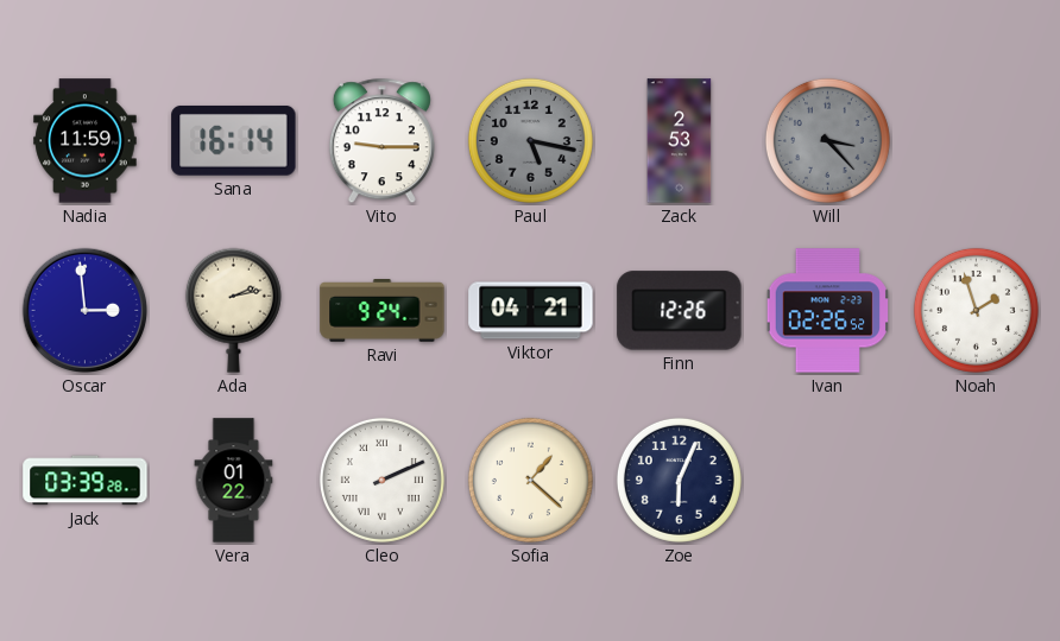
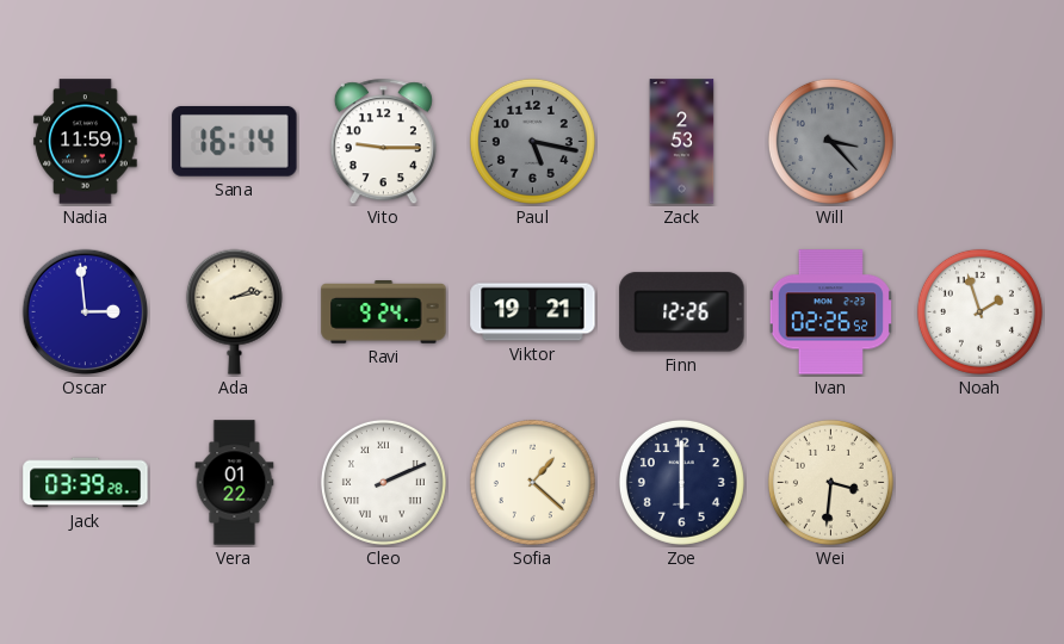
Viktor: 04:21 -> 19:21
Zoe: 6:04 -> 6:00
Wei: none -> 3:31
